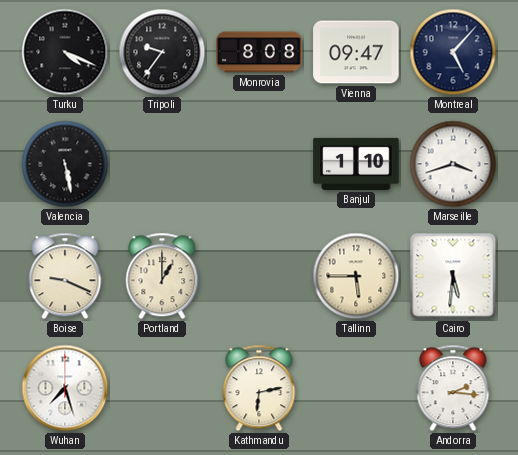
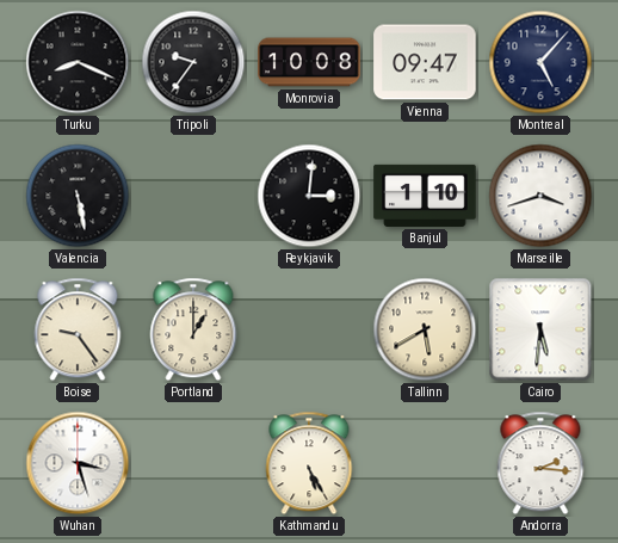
Turku: 4:19 -> 8:19
Monrovia: 8:08 -> 10:08
Reykjavik: none -> 3:01
Boise: 9:19 -> 9:24
Tallinn: 5:45 -> 5:40
Wuhan: 7:27 -> 3:27
Kathmandu: 6:13 -> 5:25
